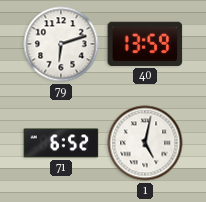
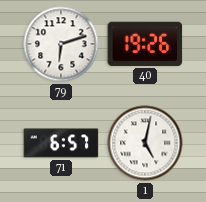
40: 13:59 -> 19:26
71: 6:52 -> 6:57
